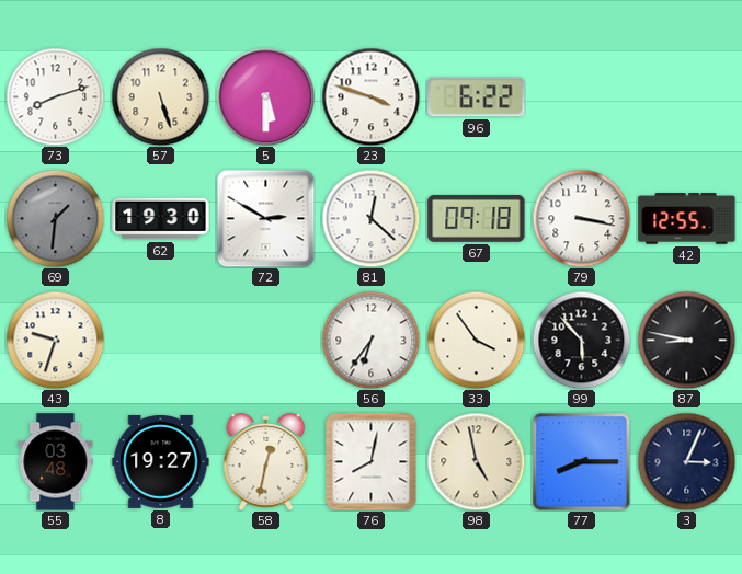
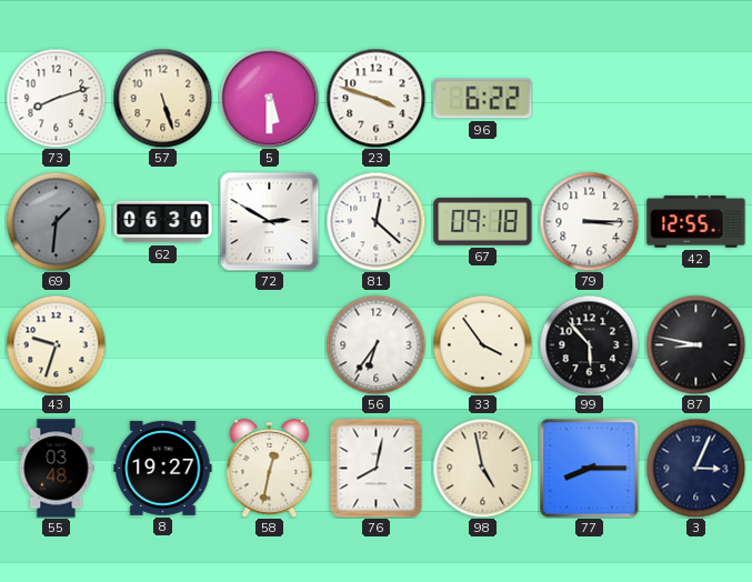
62: 19:30 -> 06:30
79: 3:17 -> 3:15
